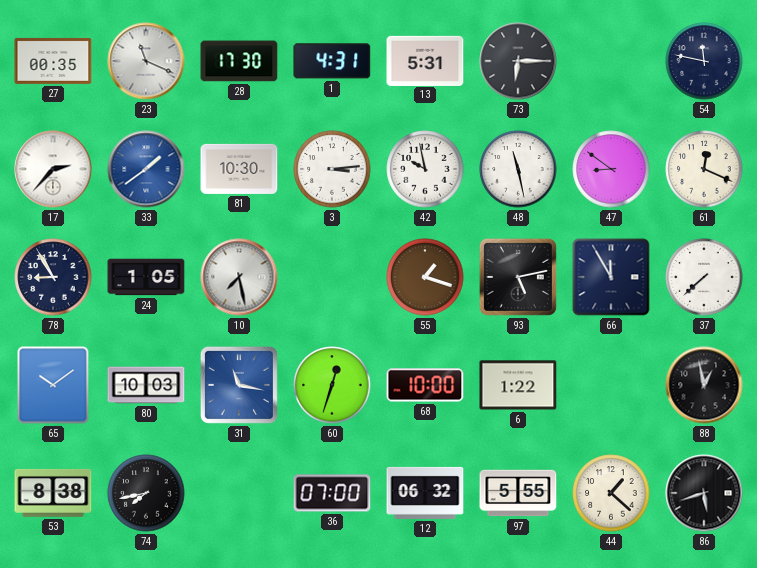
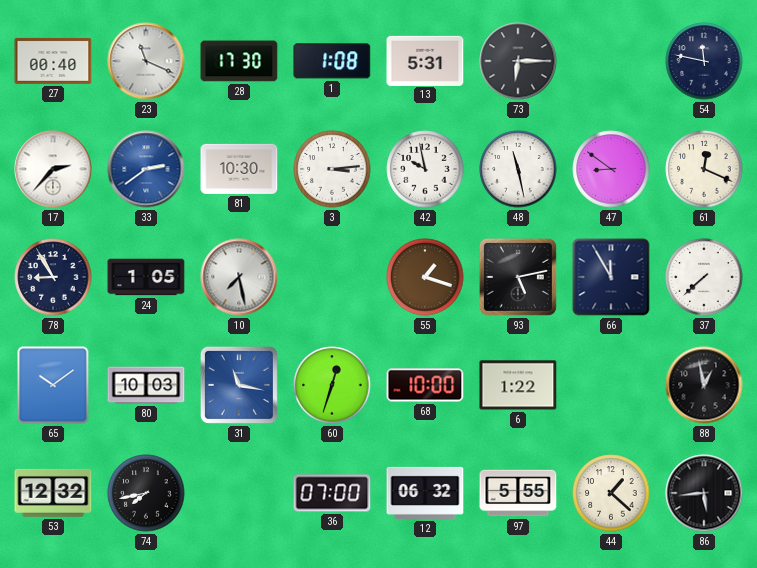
27: 00:35 -> 00:40
1: 4:31 -> 1:08
33: 1:39 -> 2:39
53: 8:38 -> 12:32
86: 5:42 -> 5:44
